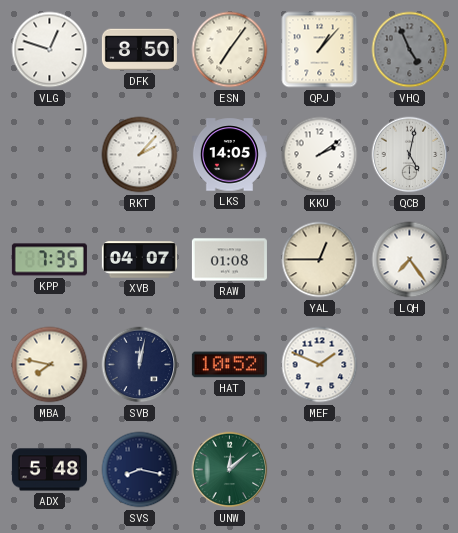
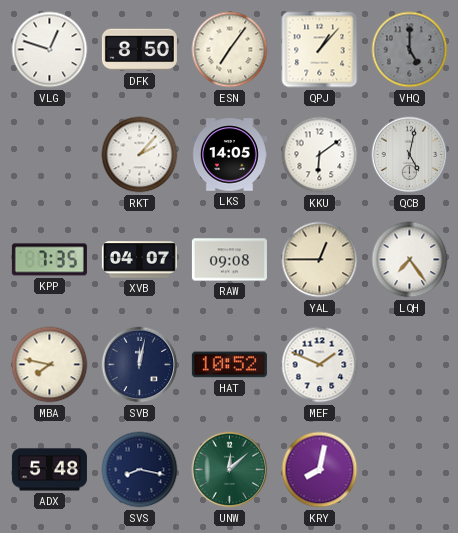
VHQ: 4:56 -> 5:00
KKU: 2:09 -> 6:09
RAW: 01:08 -> 09:08
KRY: none -> 8:02
